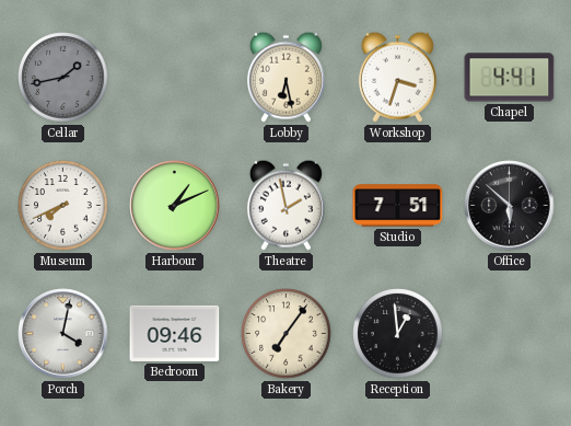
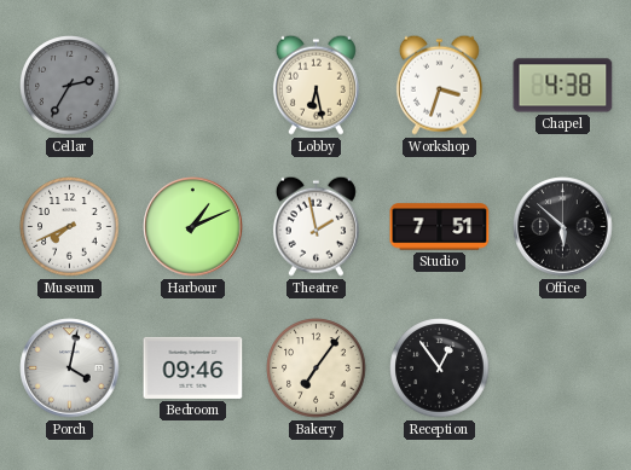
Cellar: 1:43 -> 2:35
Chapel: 4:41 -> 4:38
Reception: 12:59 -> 12:54
